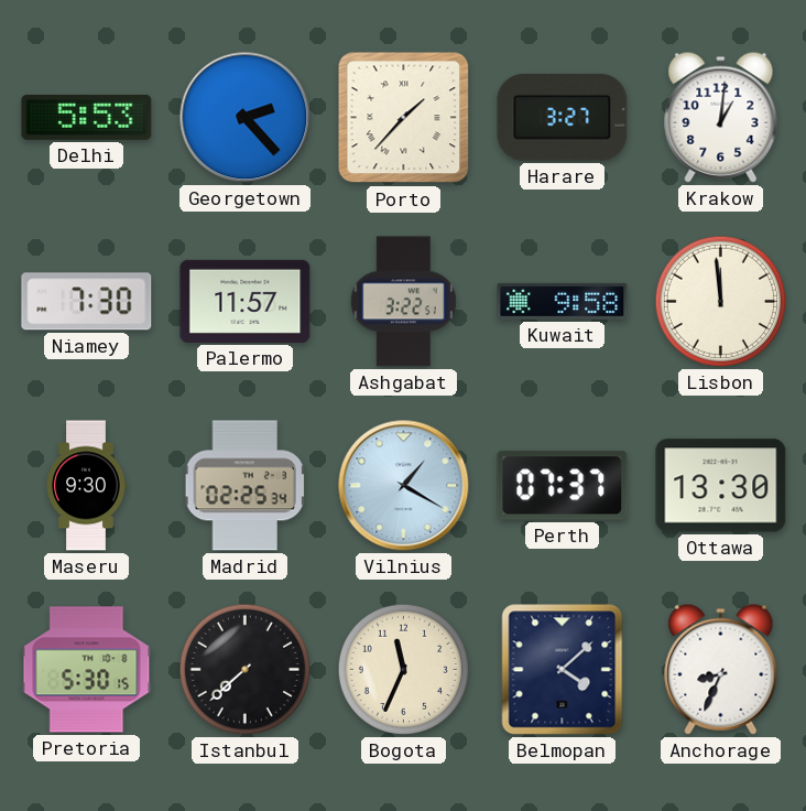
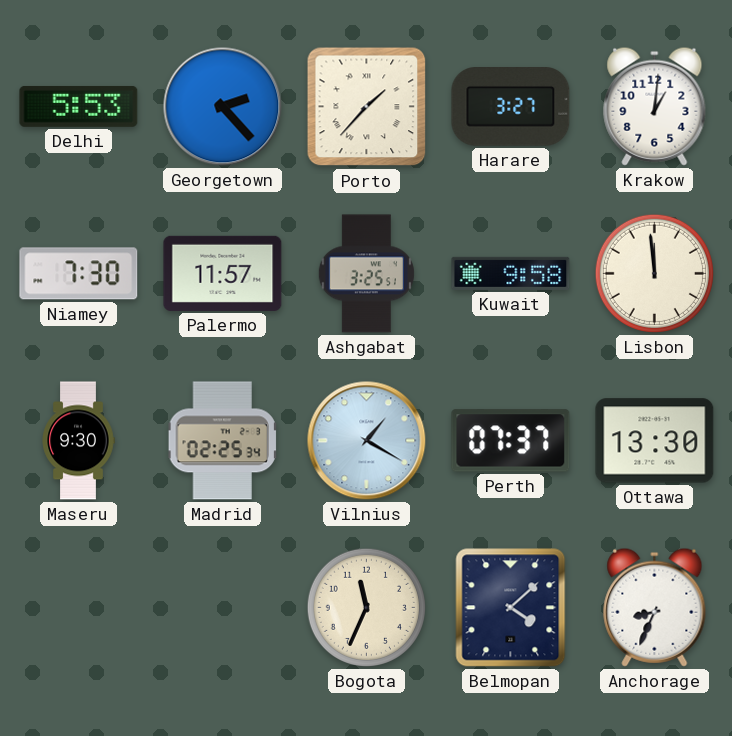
Ashgabat: 3:22 -> 3:25
Pretoria: 5:30 -> none
Istanbul: 7:38 -> none
